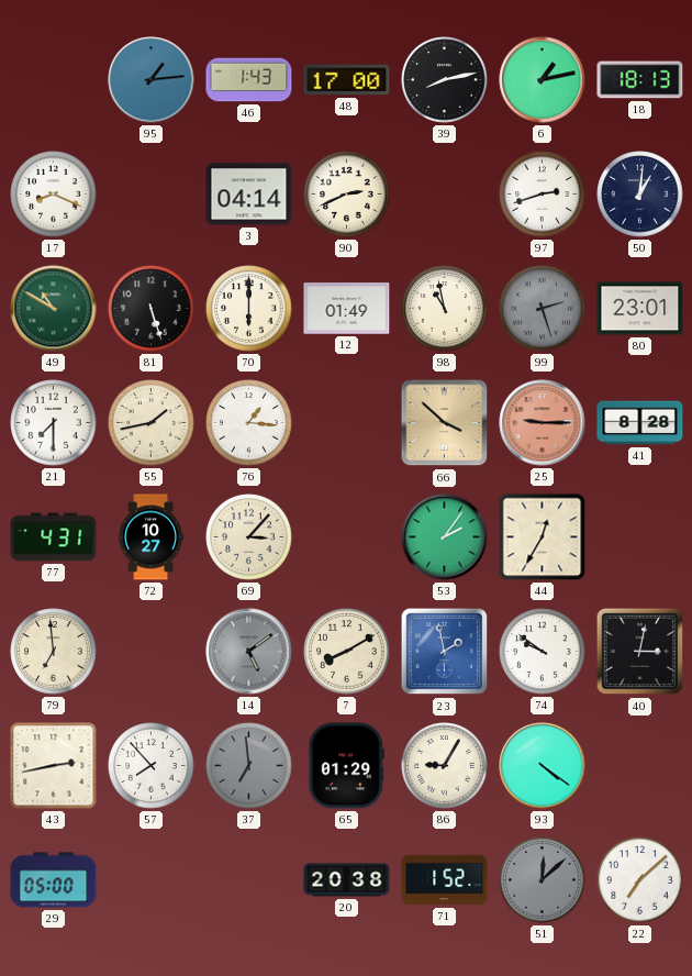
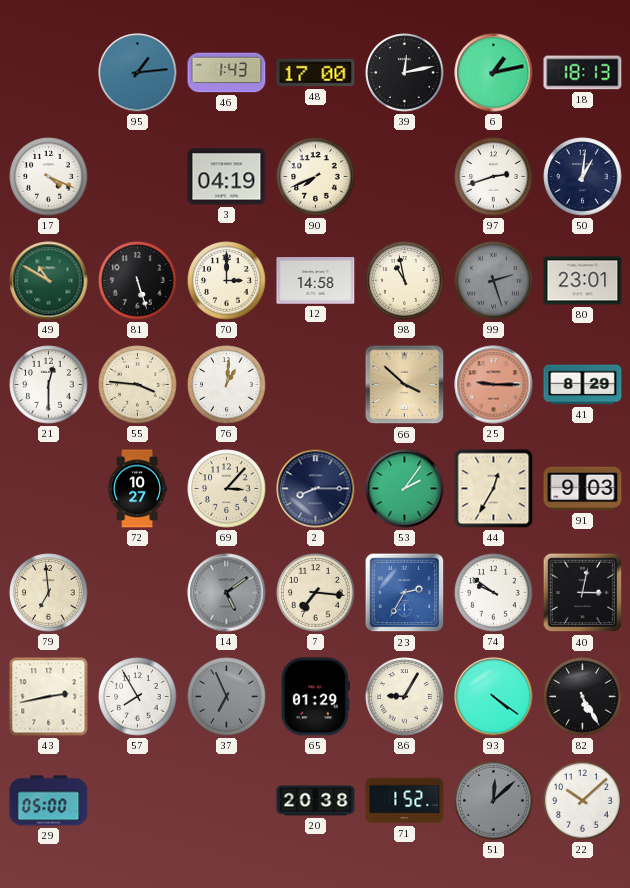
39: 8:13 -> 12:13
17: 8:19 -> 4:19
3: 04:14 -> 04:19
90: 2:41 -> 7:41
70: 6:00 -> 3:00
12: 01:49 -> 14:58
21: 7:30 -> 12:30
55: 1:43 -> 3:46
76: 1:16 -> 1:01
41: 8:28 -> 8:29
77: 4:31 -> none
2: none -> 8:15
91: none -> 9:03
7: 8:10 -> 7:16
23: 1:58 -> 2:35
57: 7:53 -> 7:55
37: 6:59 -> 6:56
82: none -> 5:25
22: 7:08 -> 10:08
